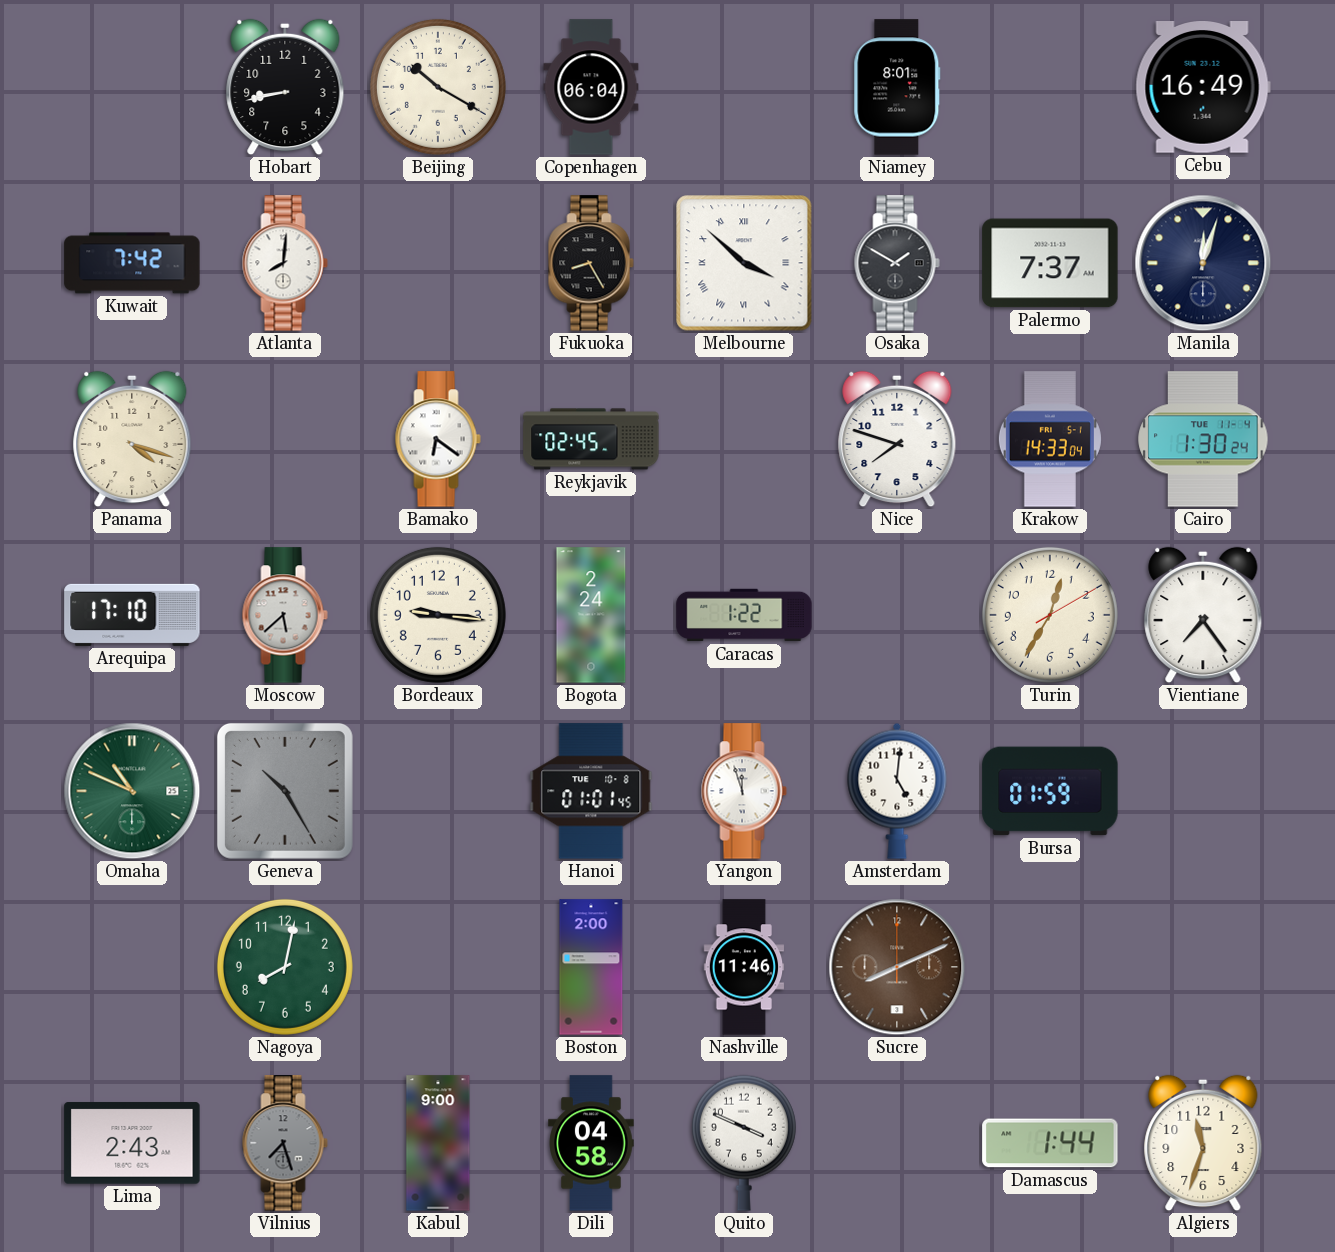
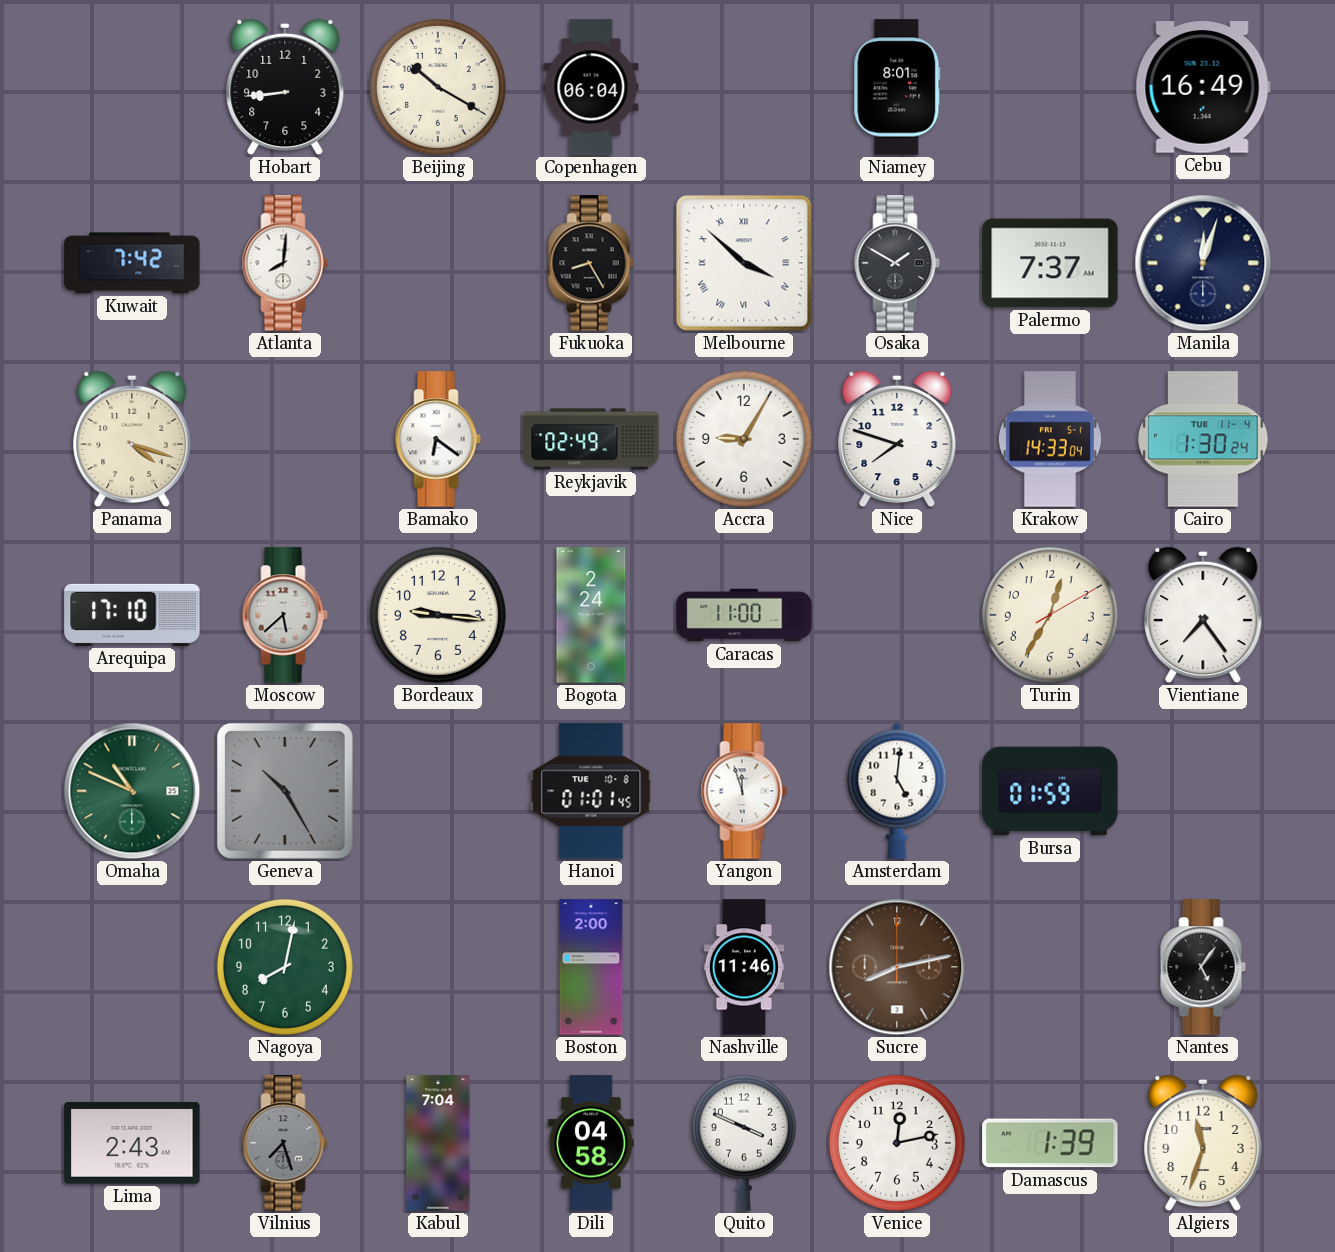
Hobart: 8:43 -> 8:44
Reykjavik: 02:45 -> 02:49
Accra: none -> 9:05
Caracas: 1:22 -> 11:00
Sucre: 8:11 -> 8:13
Nantes: none -> 5:06
Kabul: 9:00 -> 7:04
Venice: none -> 12:13
Damascus: 1:44 -> 1:39
